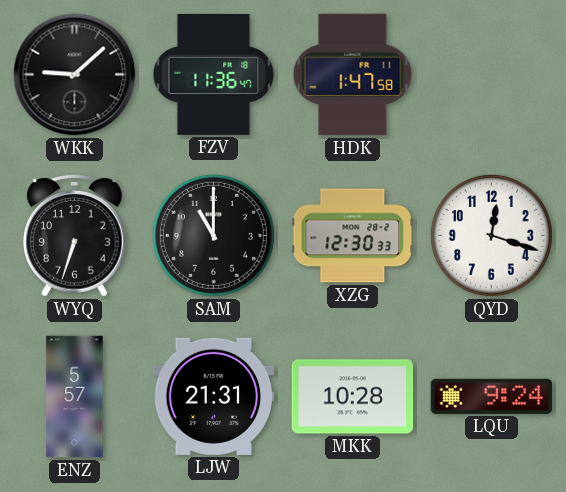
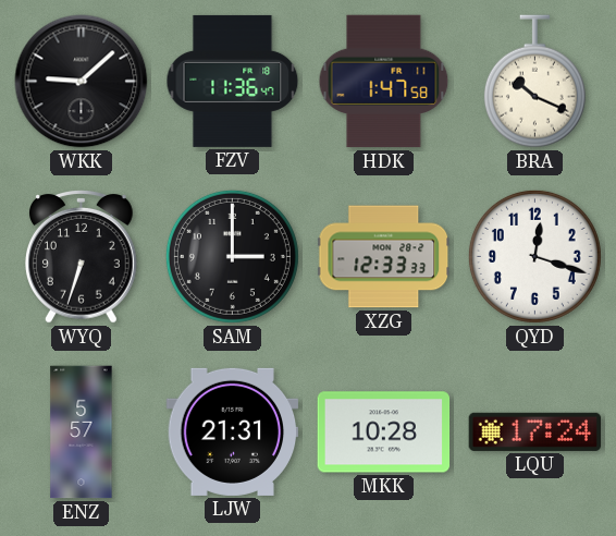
BRA: none -> 10:19
SAM: 11:00 -> 3:00
XZG: 12:30 -> 12:33
LQU: 9:24 -> 17:24
